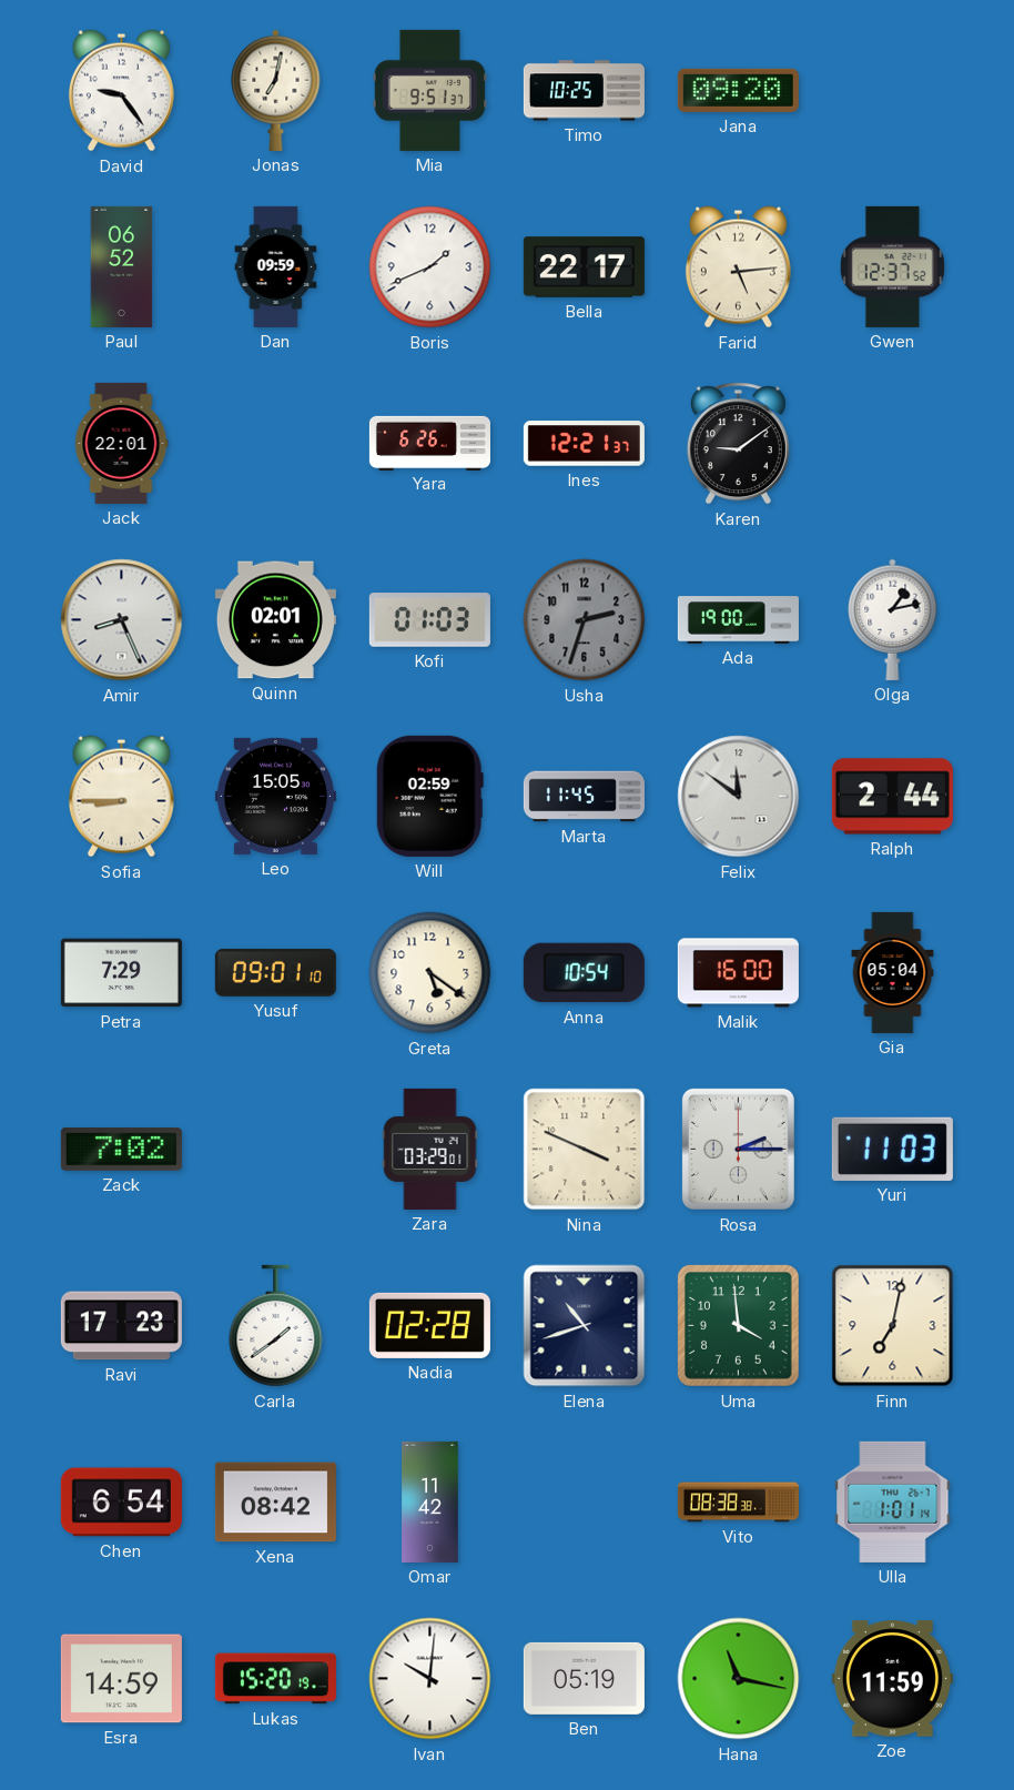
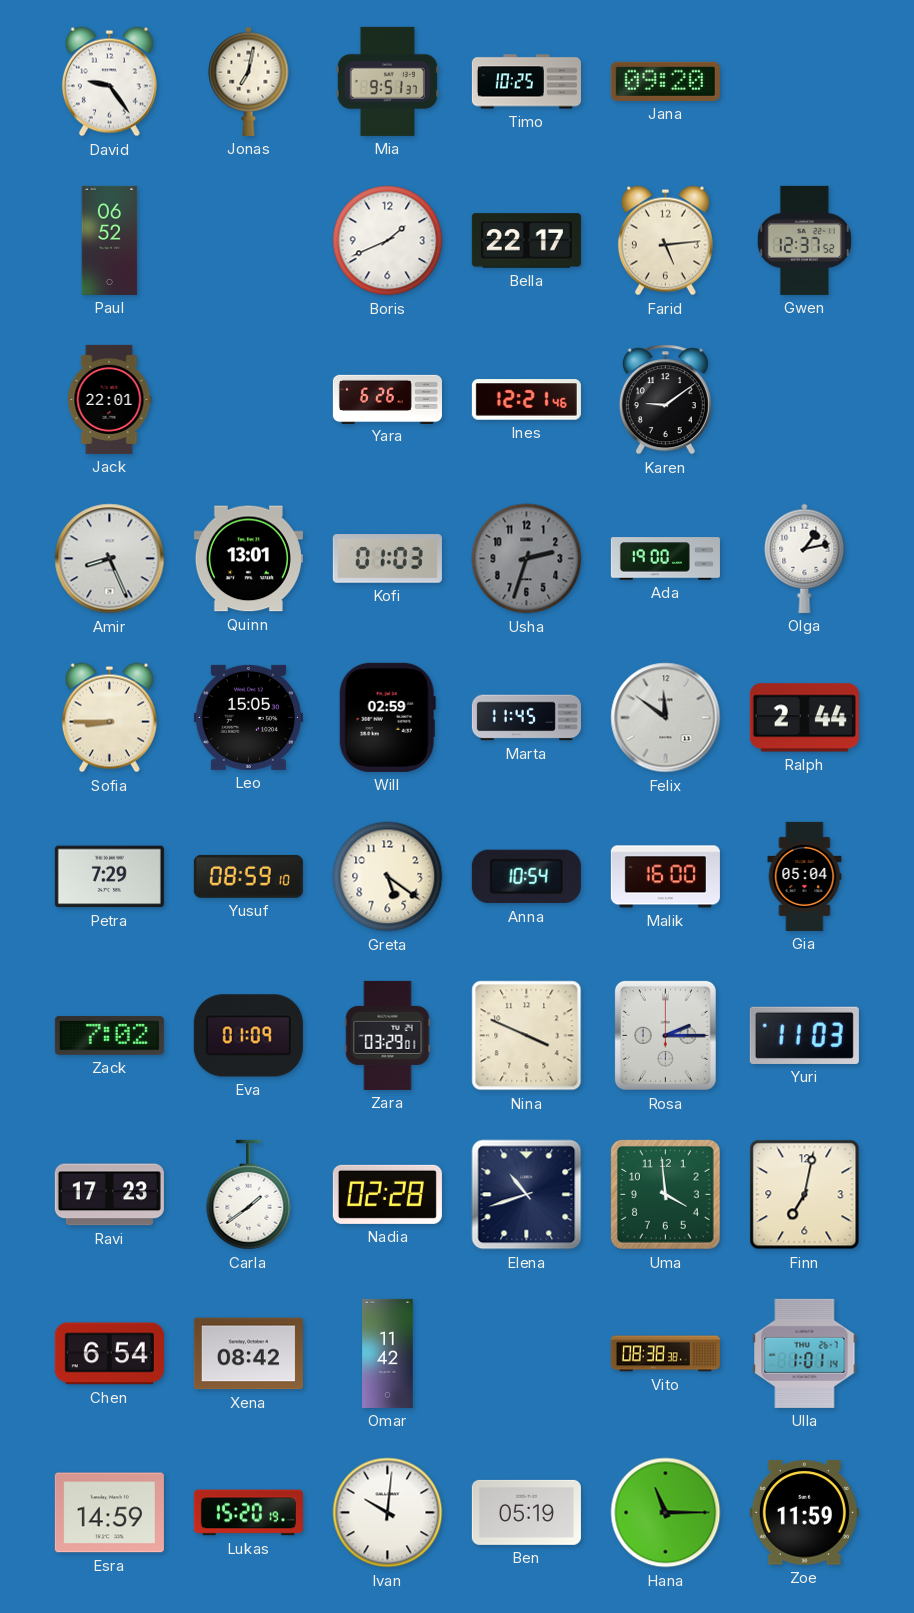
Dan: 09:59 -> none
Ines: 12:21:37 -> 12:21:46
Quinn: 02:01 -> 13:01
Yusuf: 09:01 -> 08:59
Eva: none -> 01:09
Hana: 11:17 -> 11:15
